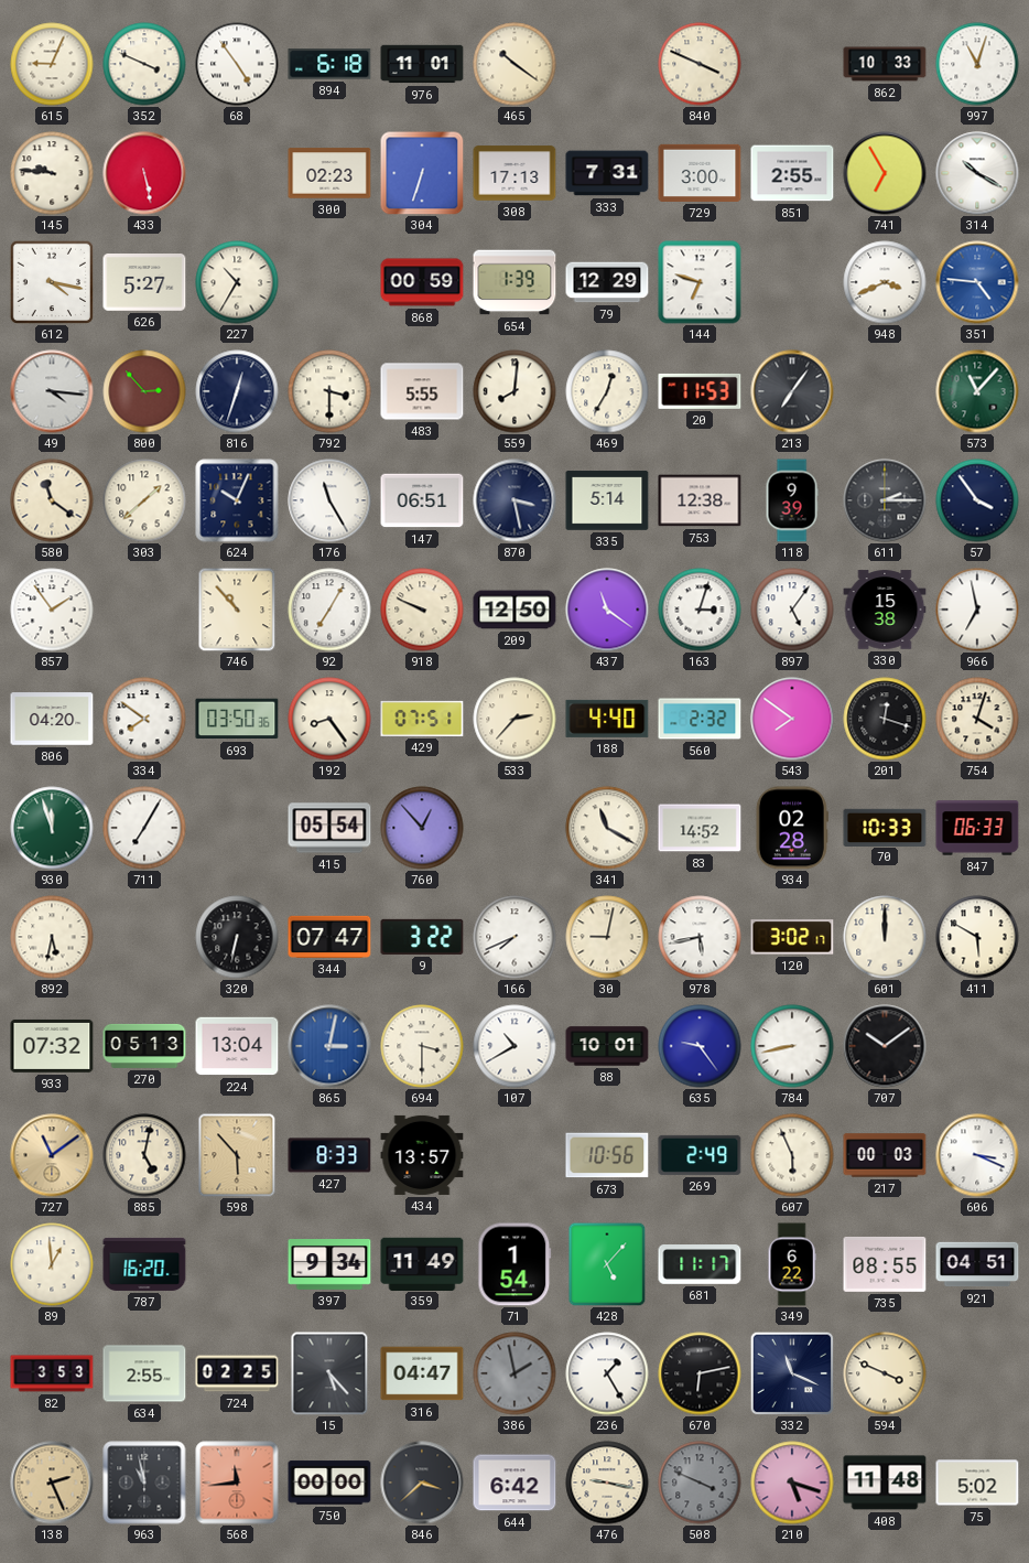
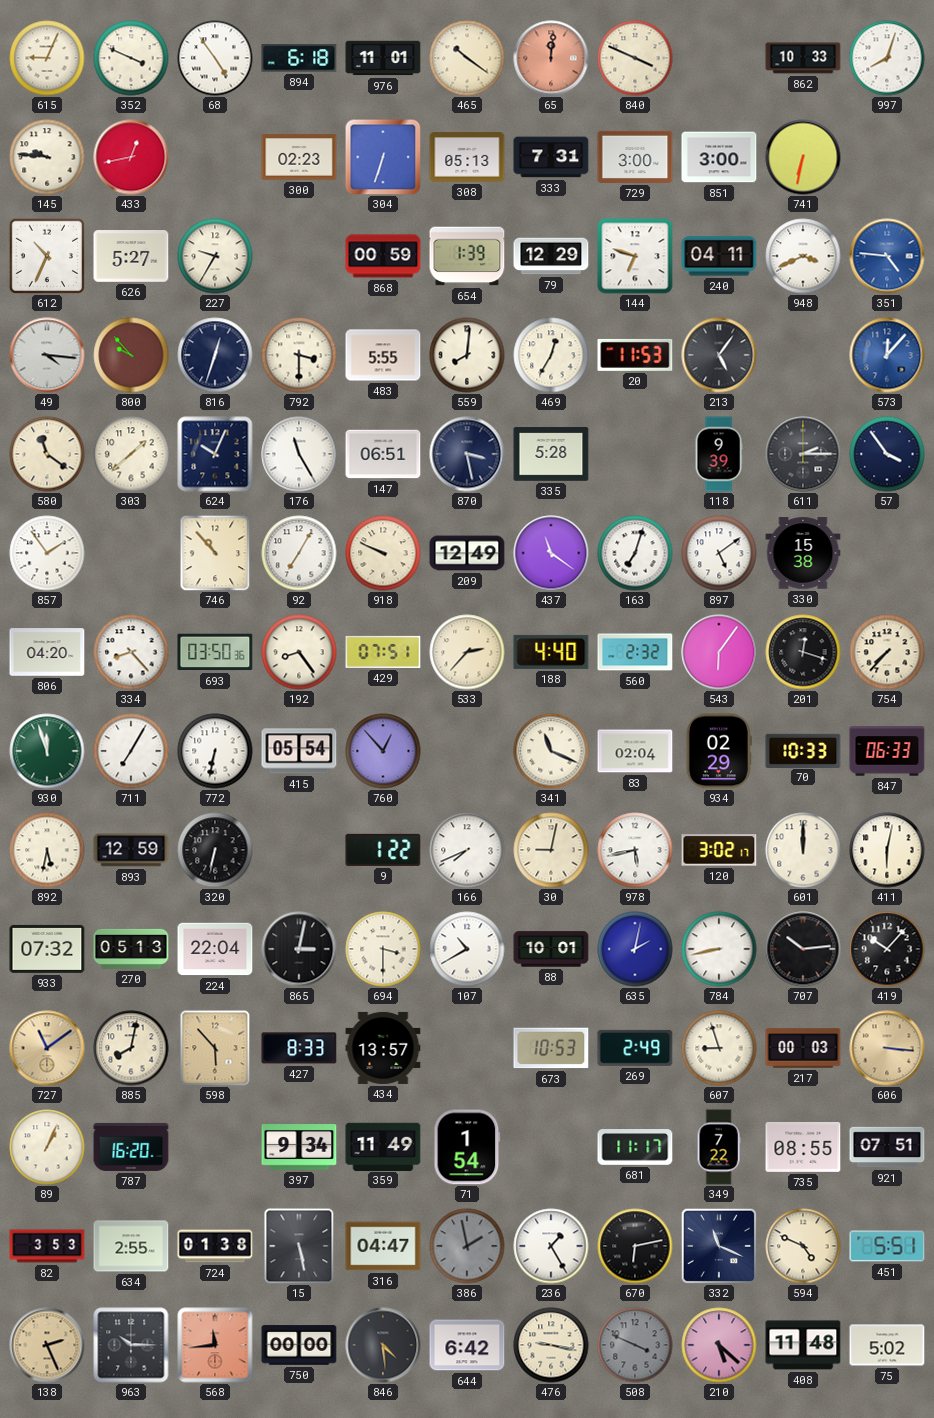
65: none -> 12:01
997: 11:03 -> 8:03
433: 5:28 -> 12:43
308: 17:13 -> 05:13
851: 2:55 -> 3:00
741: 6:55 -> 6:32
314: 10:20 -> none
612: 4:17 -> 10:34
227: 10:35 -> 9:35
240: none -> 04:11
800: 2:53 -> 9:53
213: 7:06 -> 5:06
573: 11:07 -> 12:07
573 dial: green -> blue
335: 5:14 -> 5:28
753: 12:38 -> none
209: 12:50 -> 12:49
163: 3:03 -> 7:03
897: 5:06 -> 5:09
966: 6:58 -> none
334: 7:51 -> 8:23
543: 7:51 -> 6:06
754: 4:03 -> 7:37
772: none -> 6:32
341: 11:20 -> 11:19
83: 14:52 -> 02:04
934: 02:28 -> 02:29
893: none -> 12:59
344: 07:47 -> none
9: 3:22 -> 1:22
411: 5:50 -> 6:02
224: 13:04 -> 22:04
865 dial: blue -> black
635: 9:24 -> 2:02
707: 10:09 -> 10:14
419: none -> 10:07
885: 5:02 -> 8:02
673: 10:56 -> 10:53
607: 5:56 -> 8:57
606: 3:19 -> 3:16
606 dial: white -> champagne
89: 12:59 -> 1:04
428: 5:07 -> none
349: 6:22 -> 7:22
921: 04:51 -> 07:51
724: 02:25 -> 01:38
15: 5:23 -> 5:28
594: 3:49 -> 4:49
451: none -> 5:51
963: 10:58 -> 10:15
846: 3:38 -> 4:29
210: 5:18 -> 5:22
